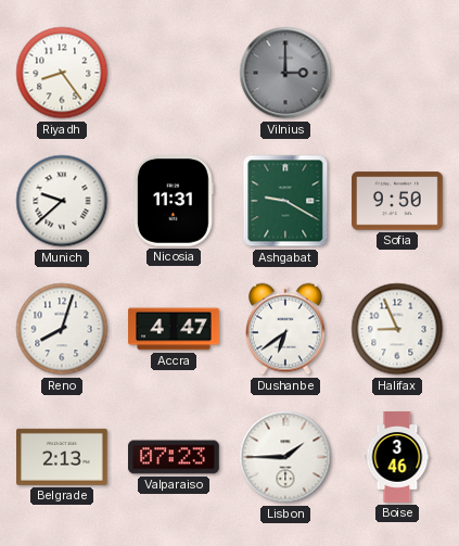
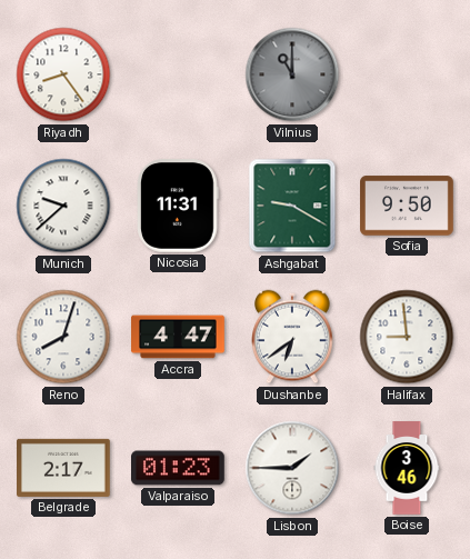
Vilnius: 3:00 -> 11:00
Halifax: 8:56 -> 8:59
Belgrade: 2:13 -> 2:17
Valparaiso: 07:23 -> 01:23
